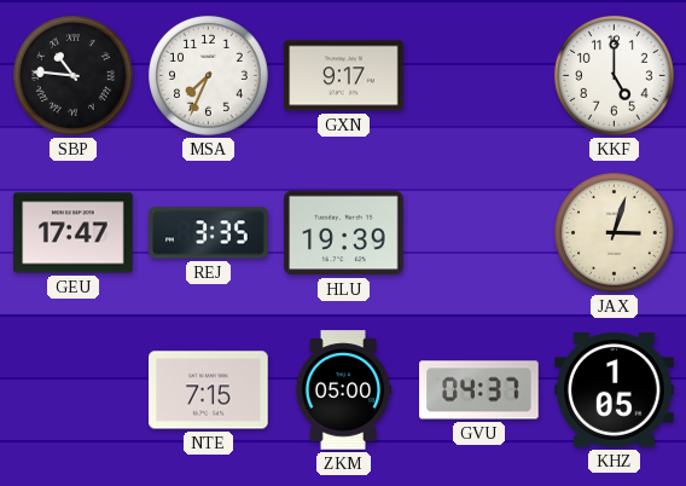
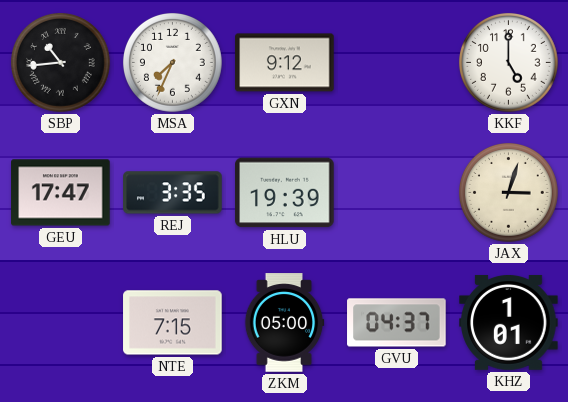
SBP: 10:46 -> 10:44
GXN: 9:17 -> 9:12
KHZ: 1:05 -> 1:01
